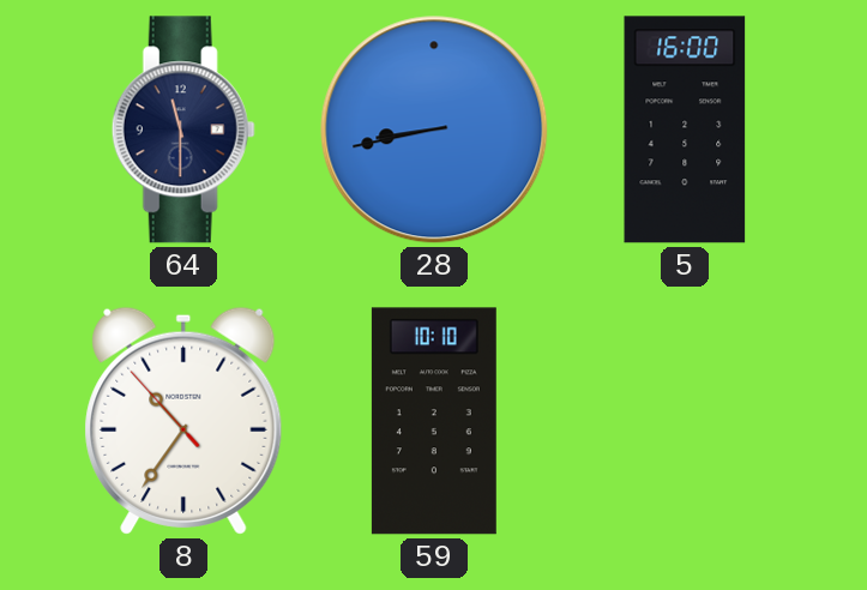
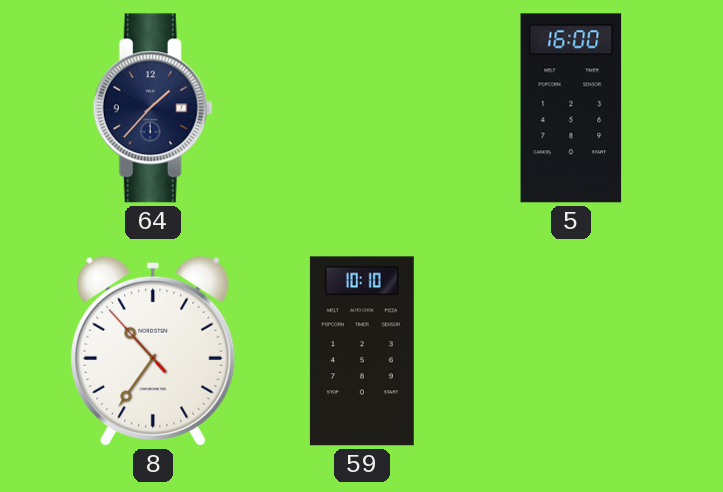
64: 11:30 -> 1:37
28: 8:43 -> none
